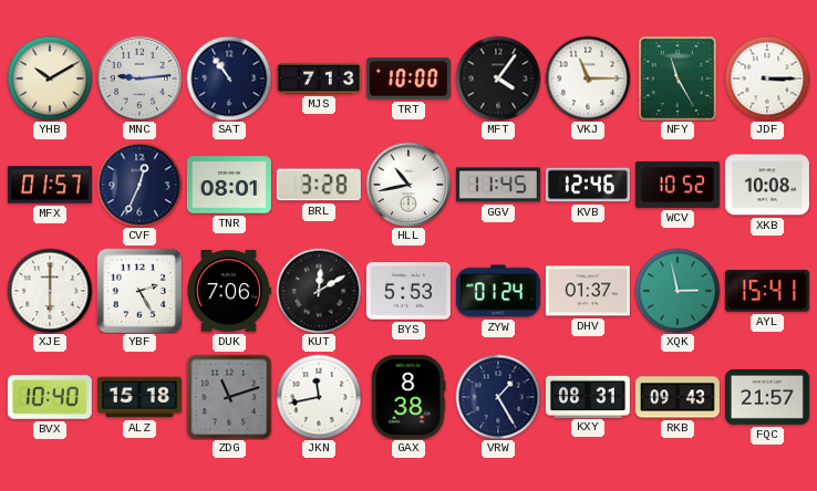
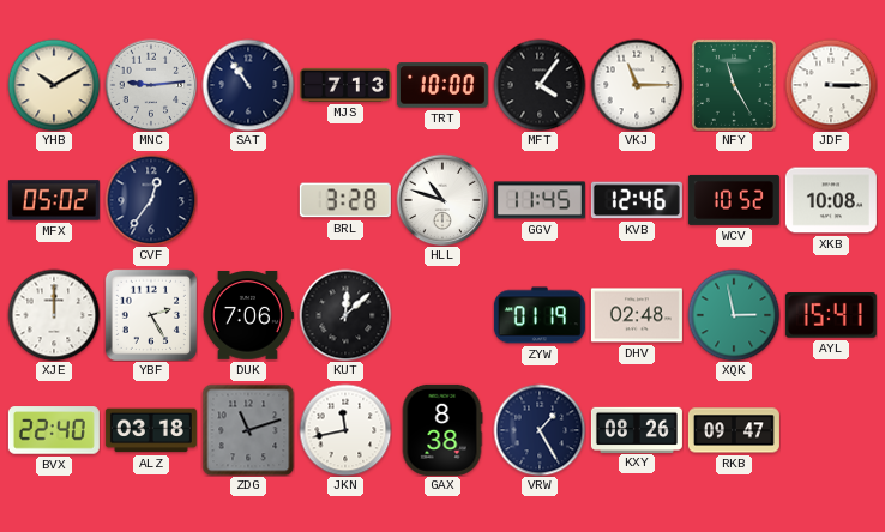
MFX: 01:57 -> 05:02
CVF: 12:34 -> 12:36
TNR: 08:01 -> none
HLL: 10:43 -> 10:48
XJE: 6:00 -> 12:00
KUT: 12:10 -> 12:08
BYS: 5:53 -> none
ZYW: 01:24 -> 01:19
DHV: 01:37 -> 02:48
BVX: 10:40 -> 22:40
ALZ: 15:18 -> 03:18
KXY: 08:31 -> 08:26
RKB: 09:43 -> 09:47
FQC: 21:57 -> none
